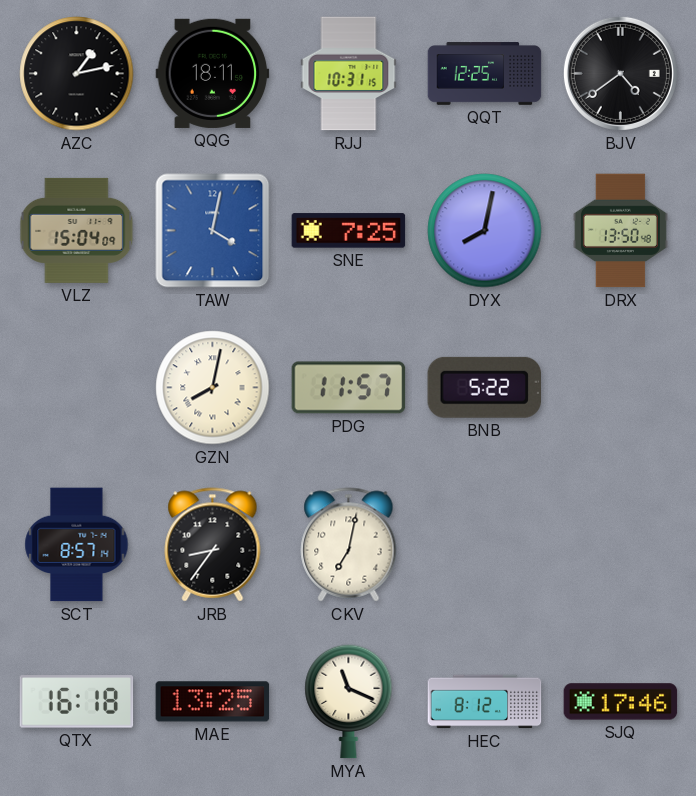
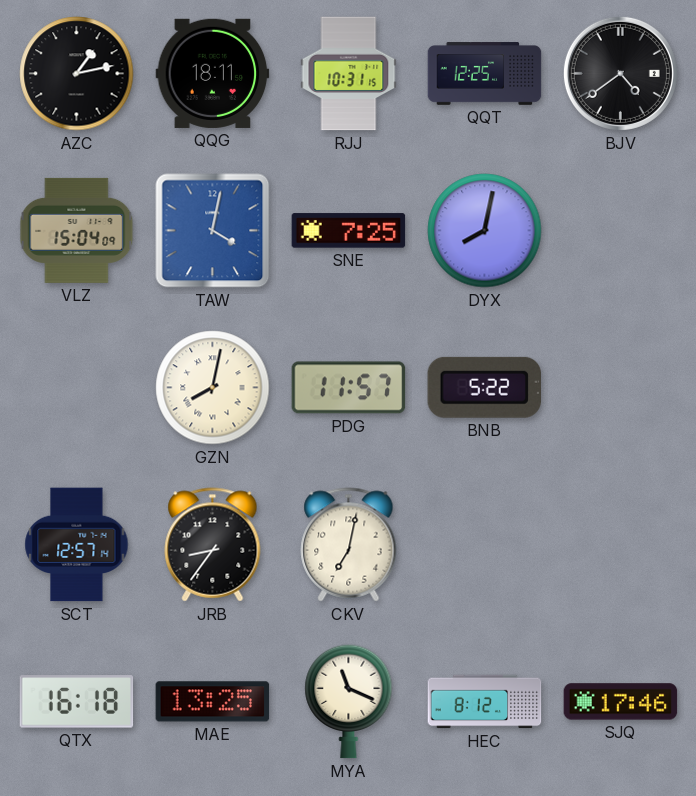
DRX: 13:50 -> none
SCT: 8:57 -> 12:57
